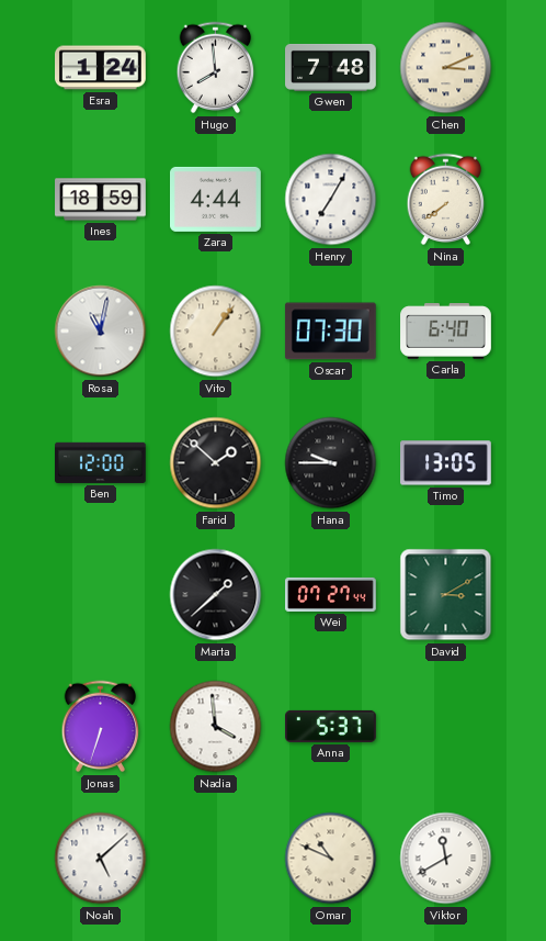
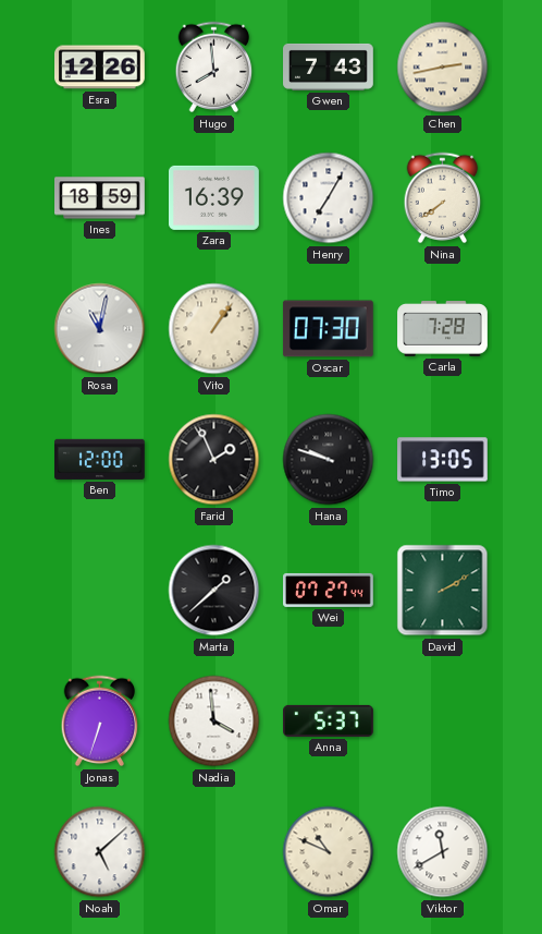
Esra: 1:24 -> 12:26
Gwen: 7:48 -> 7:43
Chen: 3:11 -> 2:43
Zara: 4:44 -> 16:39
Carla: 6:40 -> 7:28
Farid: 1:52 -> 1:56
Hana: 9:45 -> 9:48
David: 3:10 -> 2:10
